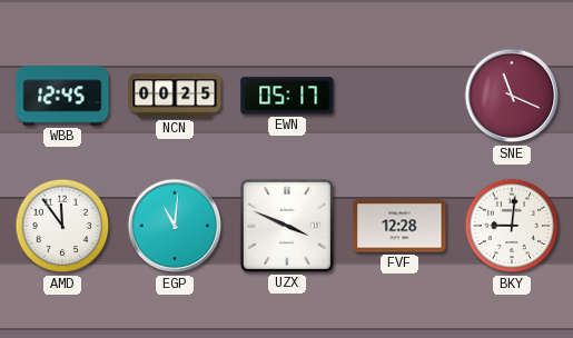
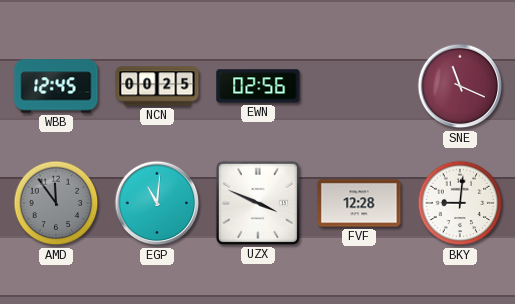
EWN: 05:17 -> 02:56
AMD dial: white -> grey
